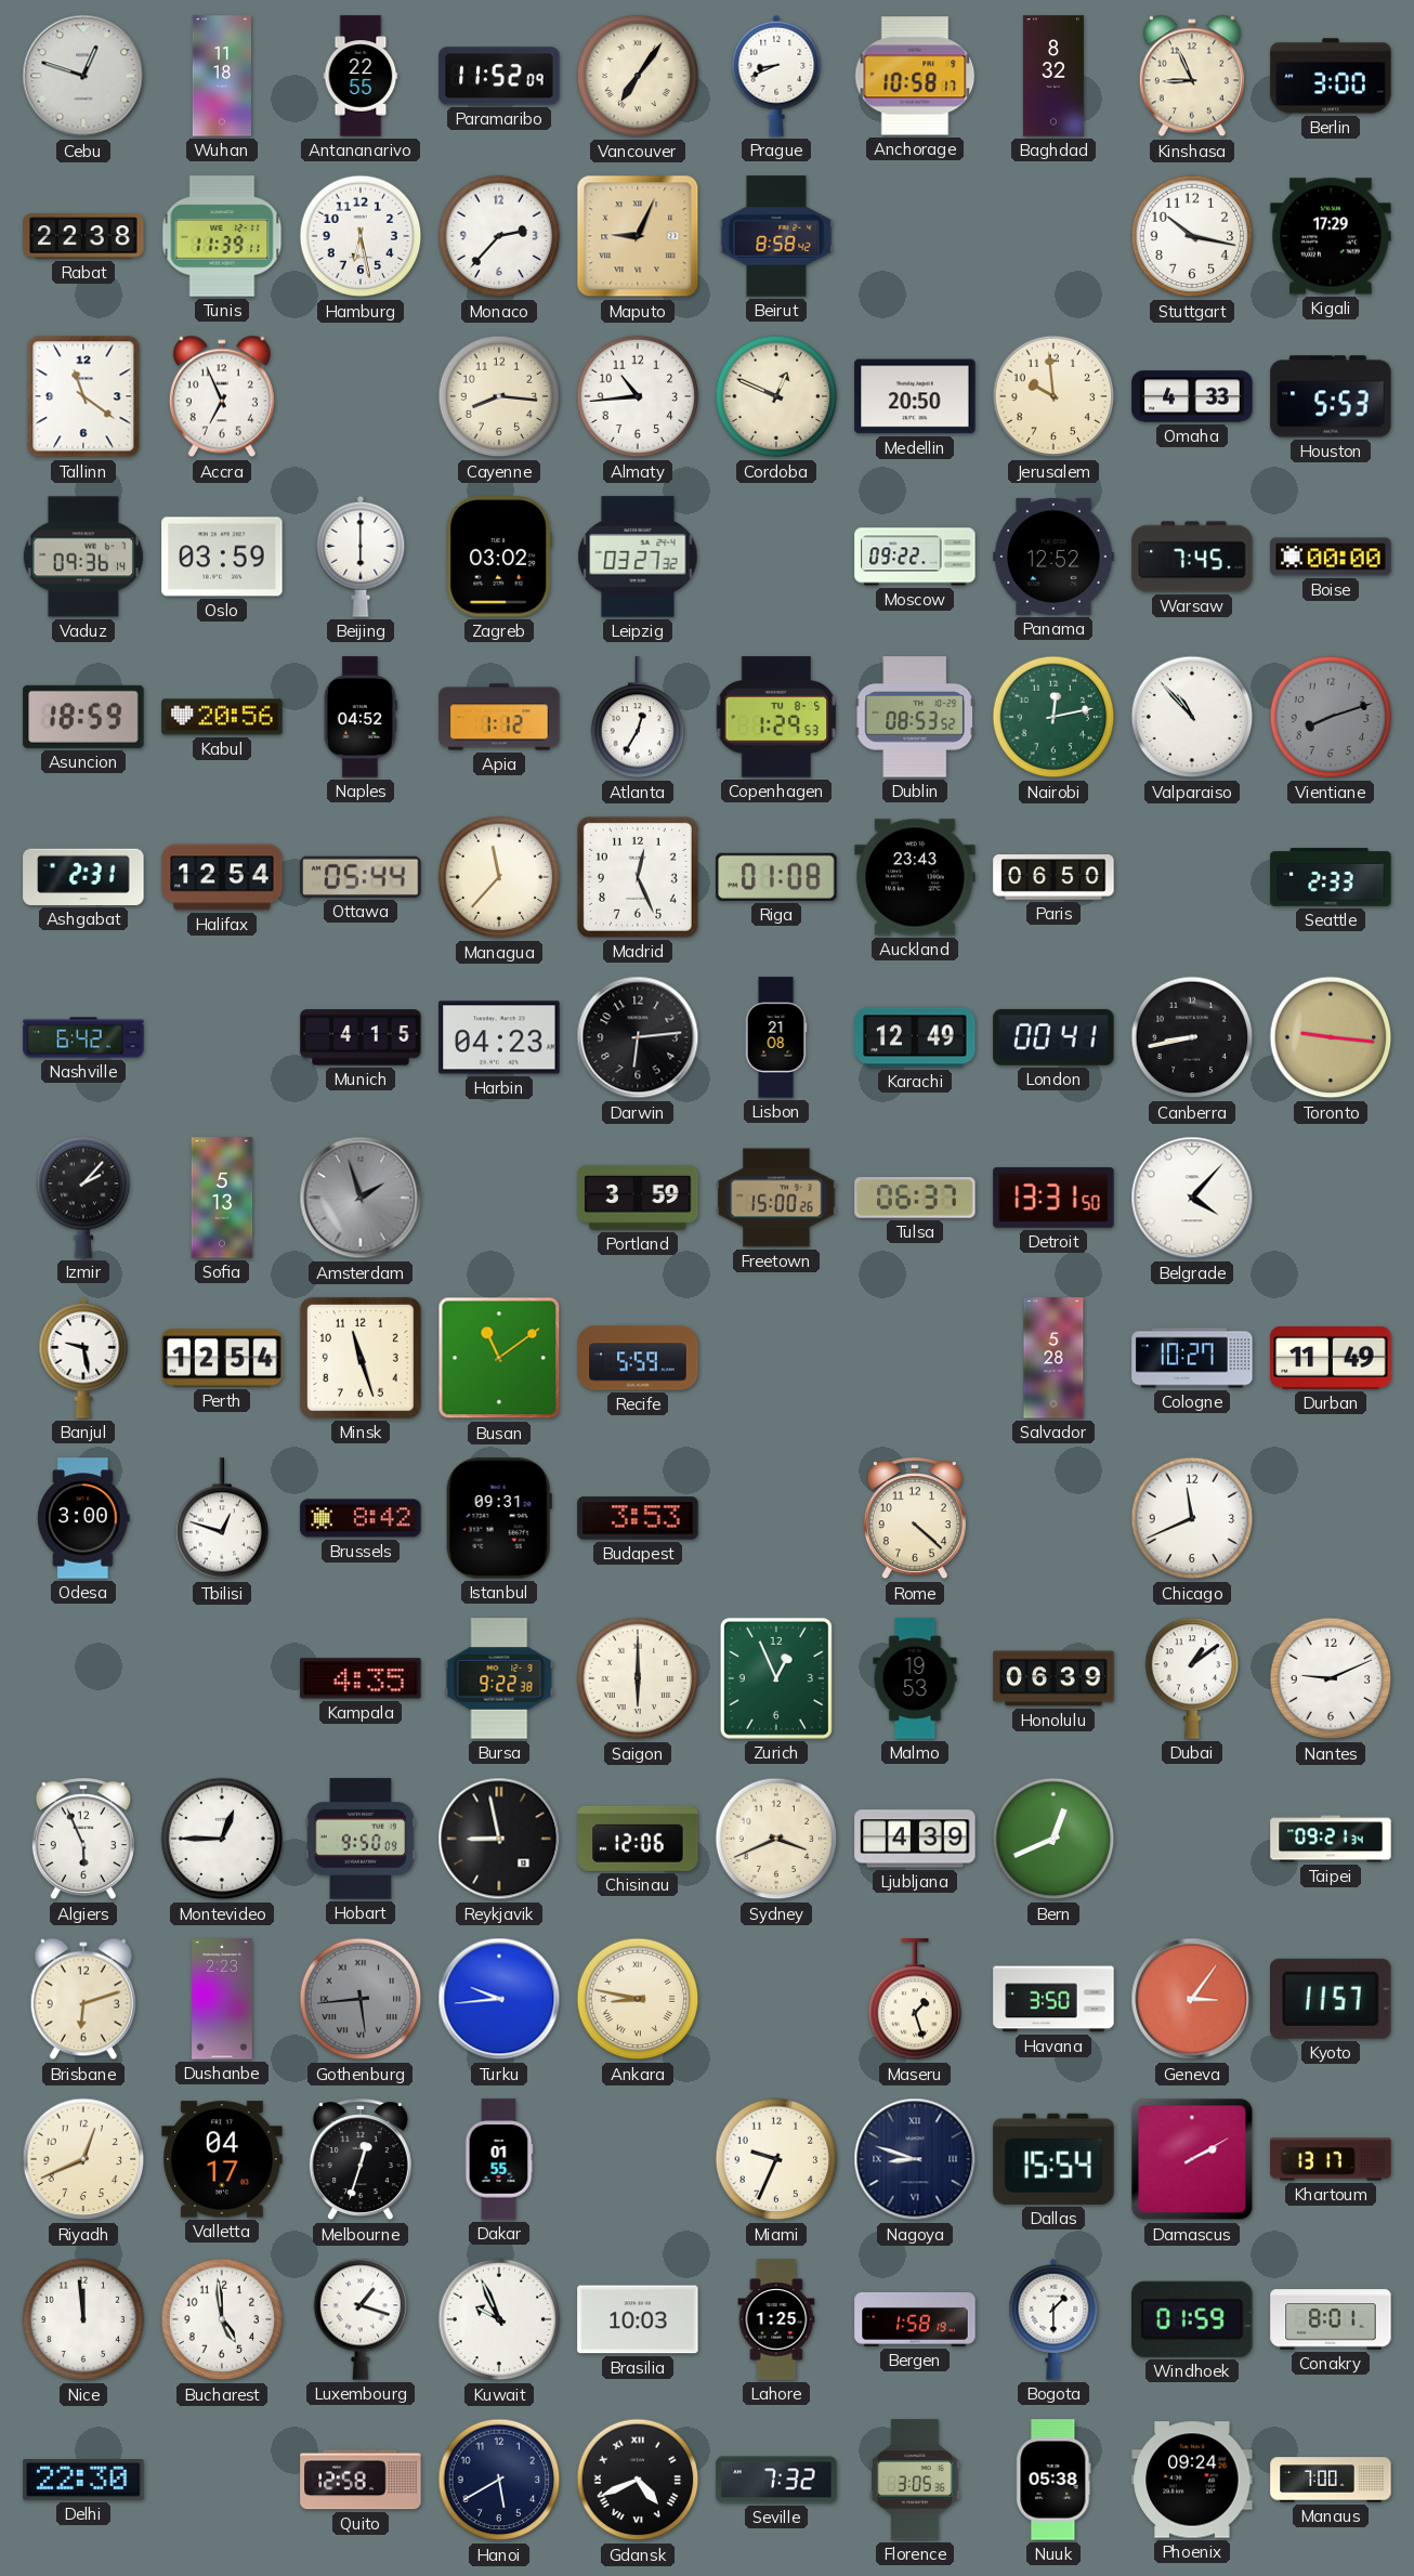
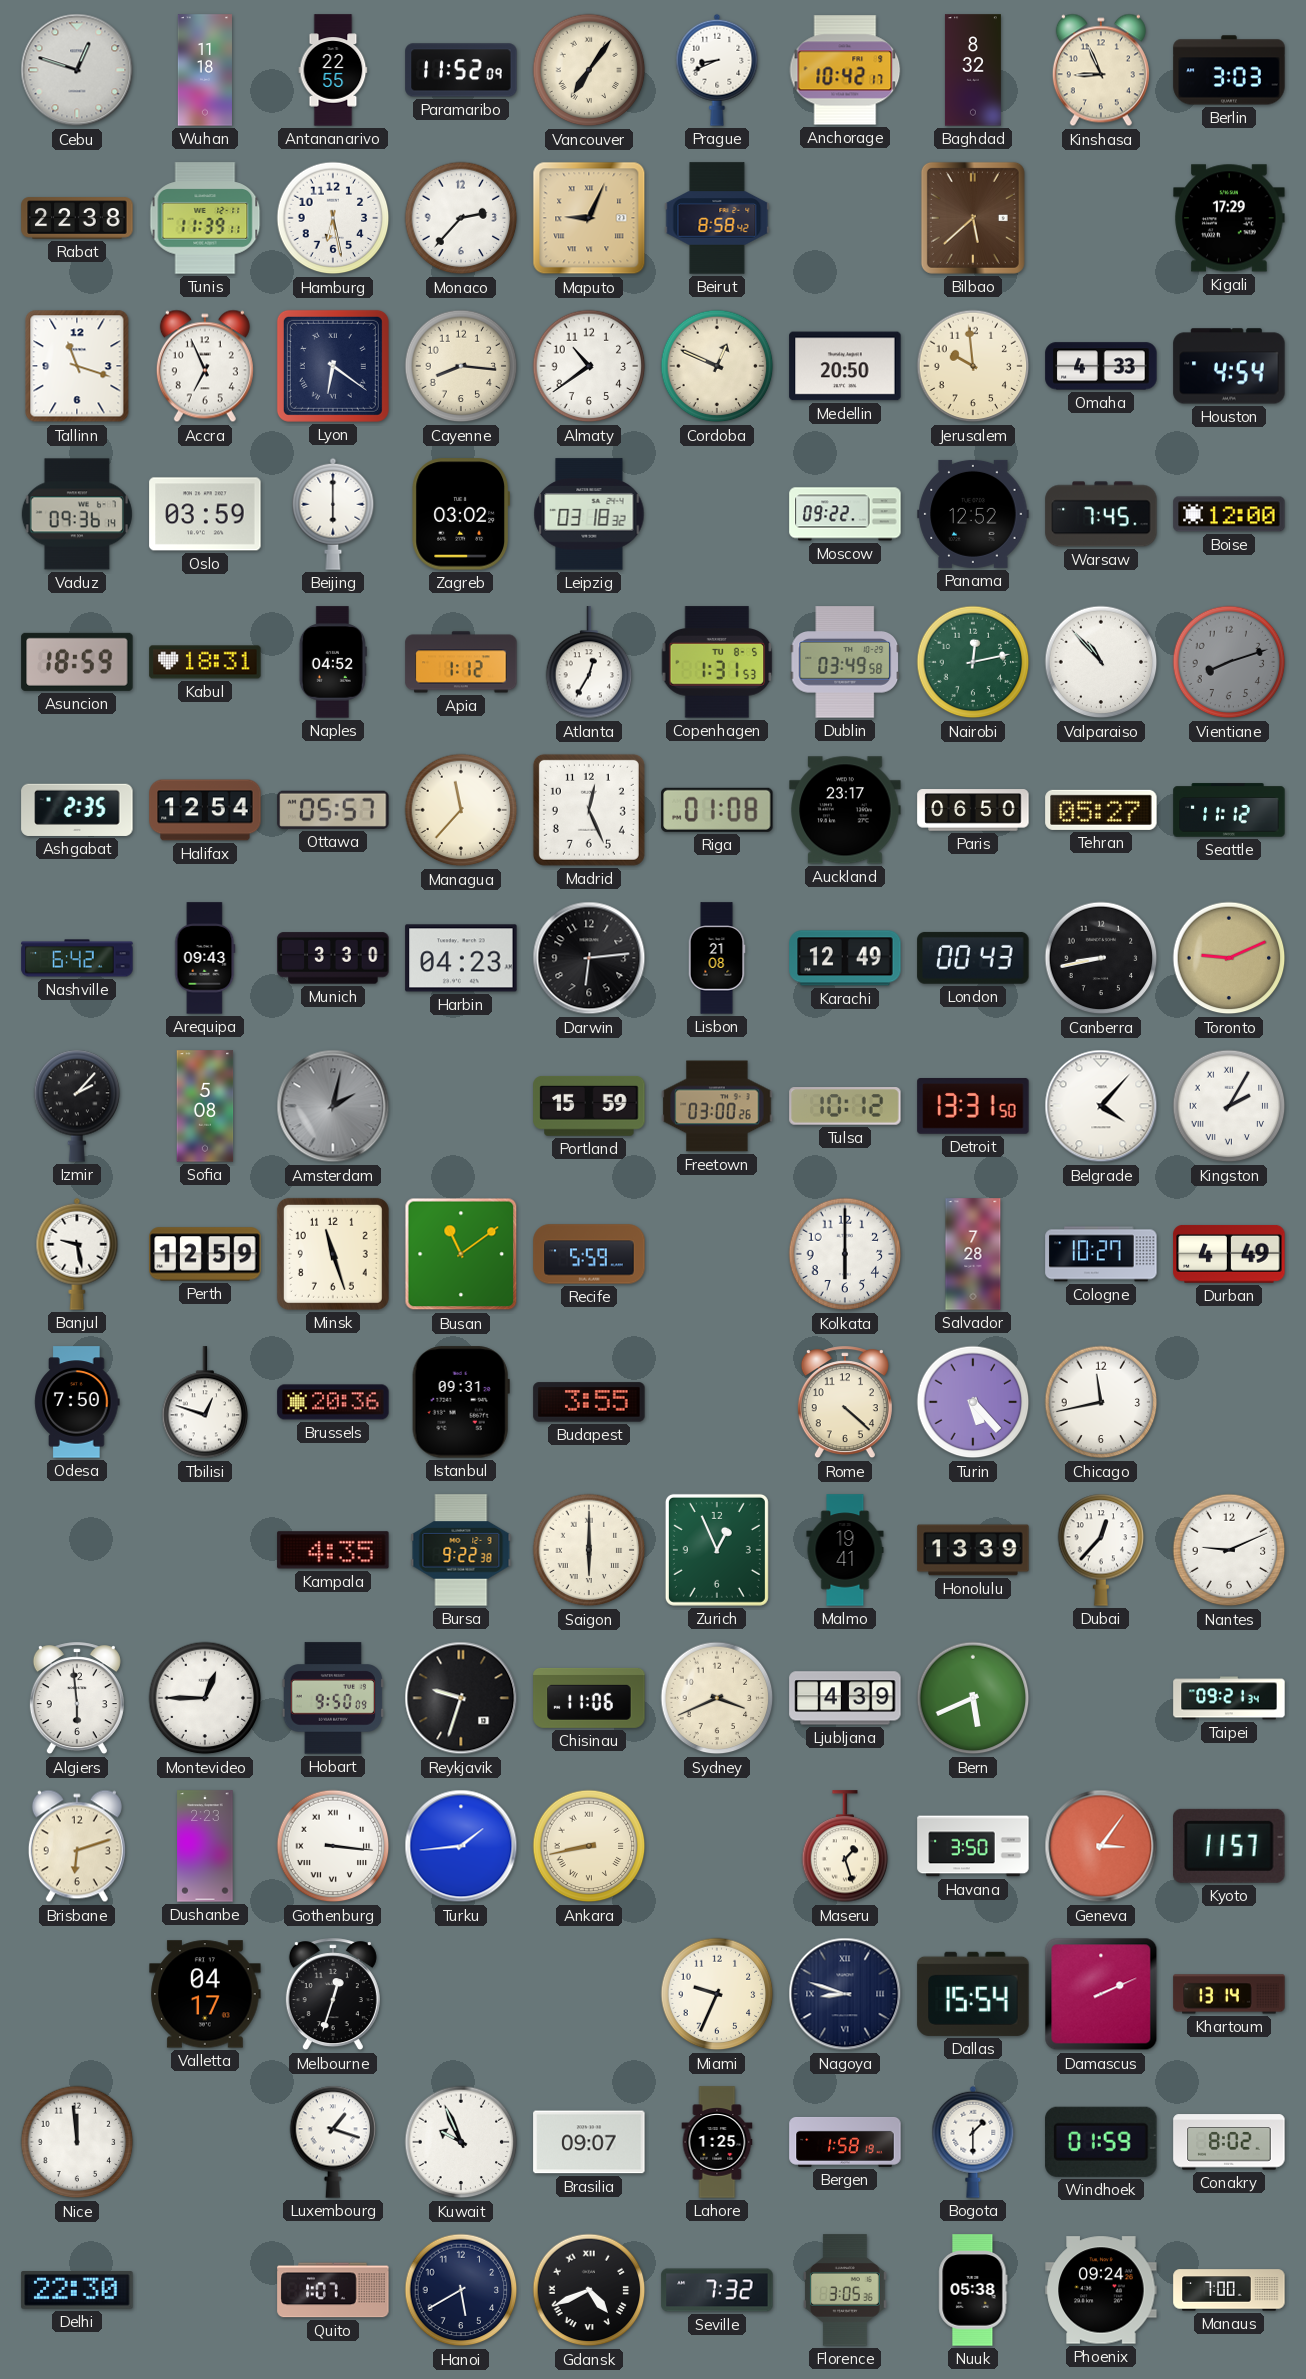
Anchorage: 10:58 -> 10:42
Berlin: 3:00 -> 3:03
Bilbao: none -> 5:38
Stuttgart: 10:17 -> none
Tallinn: 11:21 -> 11:18
Lyon: none -> 6:21
Almaty: 10:44 -> 10:39
Houston: 5:53 -> 4:54
Leipzig: 03:27 -> 03:18
Boise: 00:00 -> 12:00
Kabul: 20:56 -> 18:31
Copenhagen: 1:29 -> 1:31
Dublin: 08:53 -> 03:49
Ashgabat: 2:31 -> 2:35
Ottawa: 05:44 -> 05:57
Auckland: 23:43 -> 23:17
Tehran: none -> 05:27
Seattle: 2:33 -> 11:12
Arequipa: none -> 09:43
Munich: 4:15 -> 3:30
London: 00:41 -> 00:43
Toronto: 9:16 -> 9:11
Sofia: 5:13 -> 5:08
Amsterdam: 1:57 -> 2:02
Portland: 3:59 -> 15:59
Freetown: 15:00 -> 03:00
Tulsa: 06:37 -> 10:12
Kingston: none -> 2:05
Perth: 12:54 -> 12:59
Kolkata: none -> 6:00
Salvador: 5:28 -> 7:28
Durban: 11:49 -> 4:49
Odesa: 3:00 -> 7:50
Brussels: 8:42 -> 20:36
Budapest: 3:53 -> 3:55
Turin: none -> 5:23
Chicago: 11:41 -> 11:43
Malmo: 19:53 -> 19:41
Honolulu: 06:39 -> 13:39
Dubai: 1:09 -> 12:37
Algiers: 5:56 -> 5:59
Reykjavik: 8:58 -> 9:33
Chisinau: 12:06 -> 11:06
Bern: 12:41 -> 5:41
Gothenburg: 5:44 -> 3:16
Gothenburg dial: grey -> white
Turku: 9:44 -> 1:44
Ankara: 8:47 -> 8:43
Riyadh: 12:41 -> none
Dakar: 01:55 -> none
Damascus: 2:10 -> 2:11
Khartoum: 13:17 -> 13:14
Bucharest: 4:59 -> none
Brasilia: 10:03 -> 09:07
Conakry: 8:01 -> 8:02
Quito: 12:58 -> 1:07
